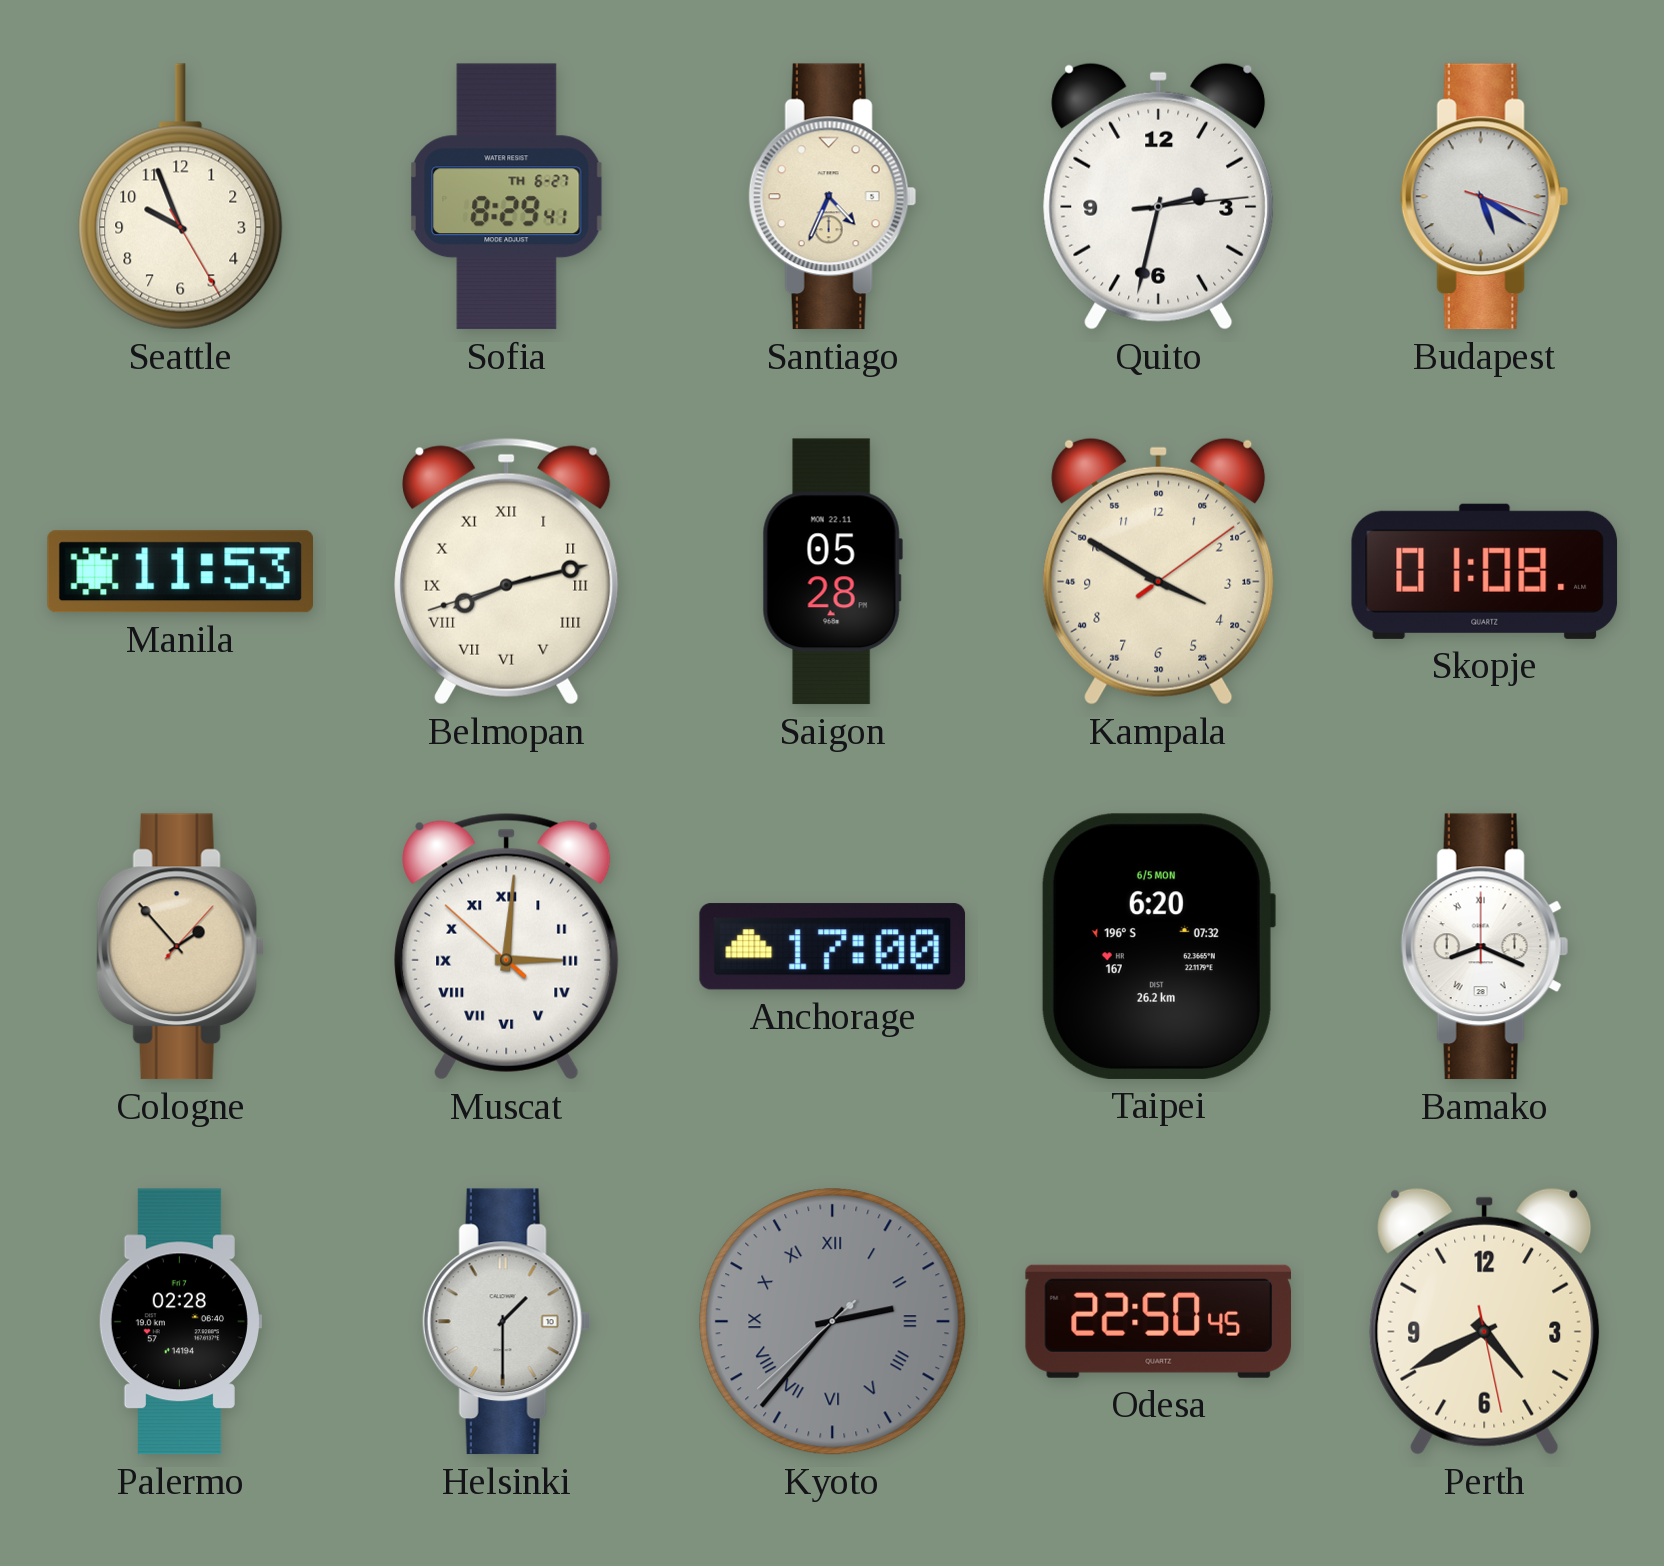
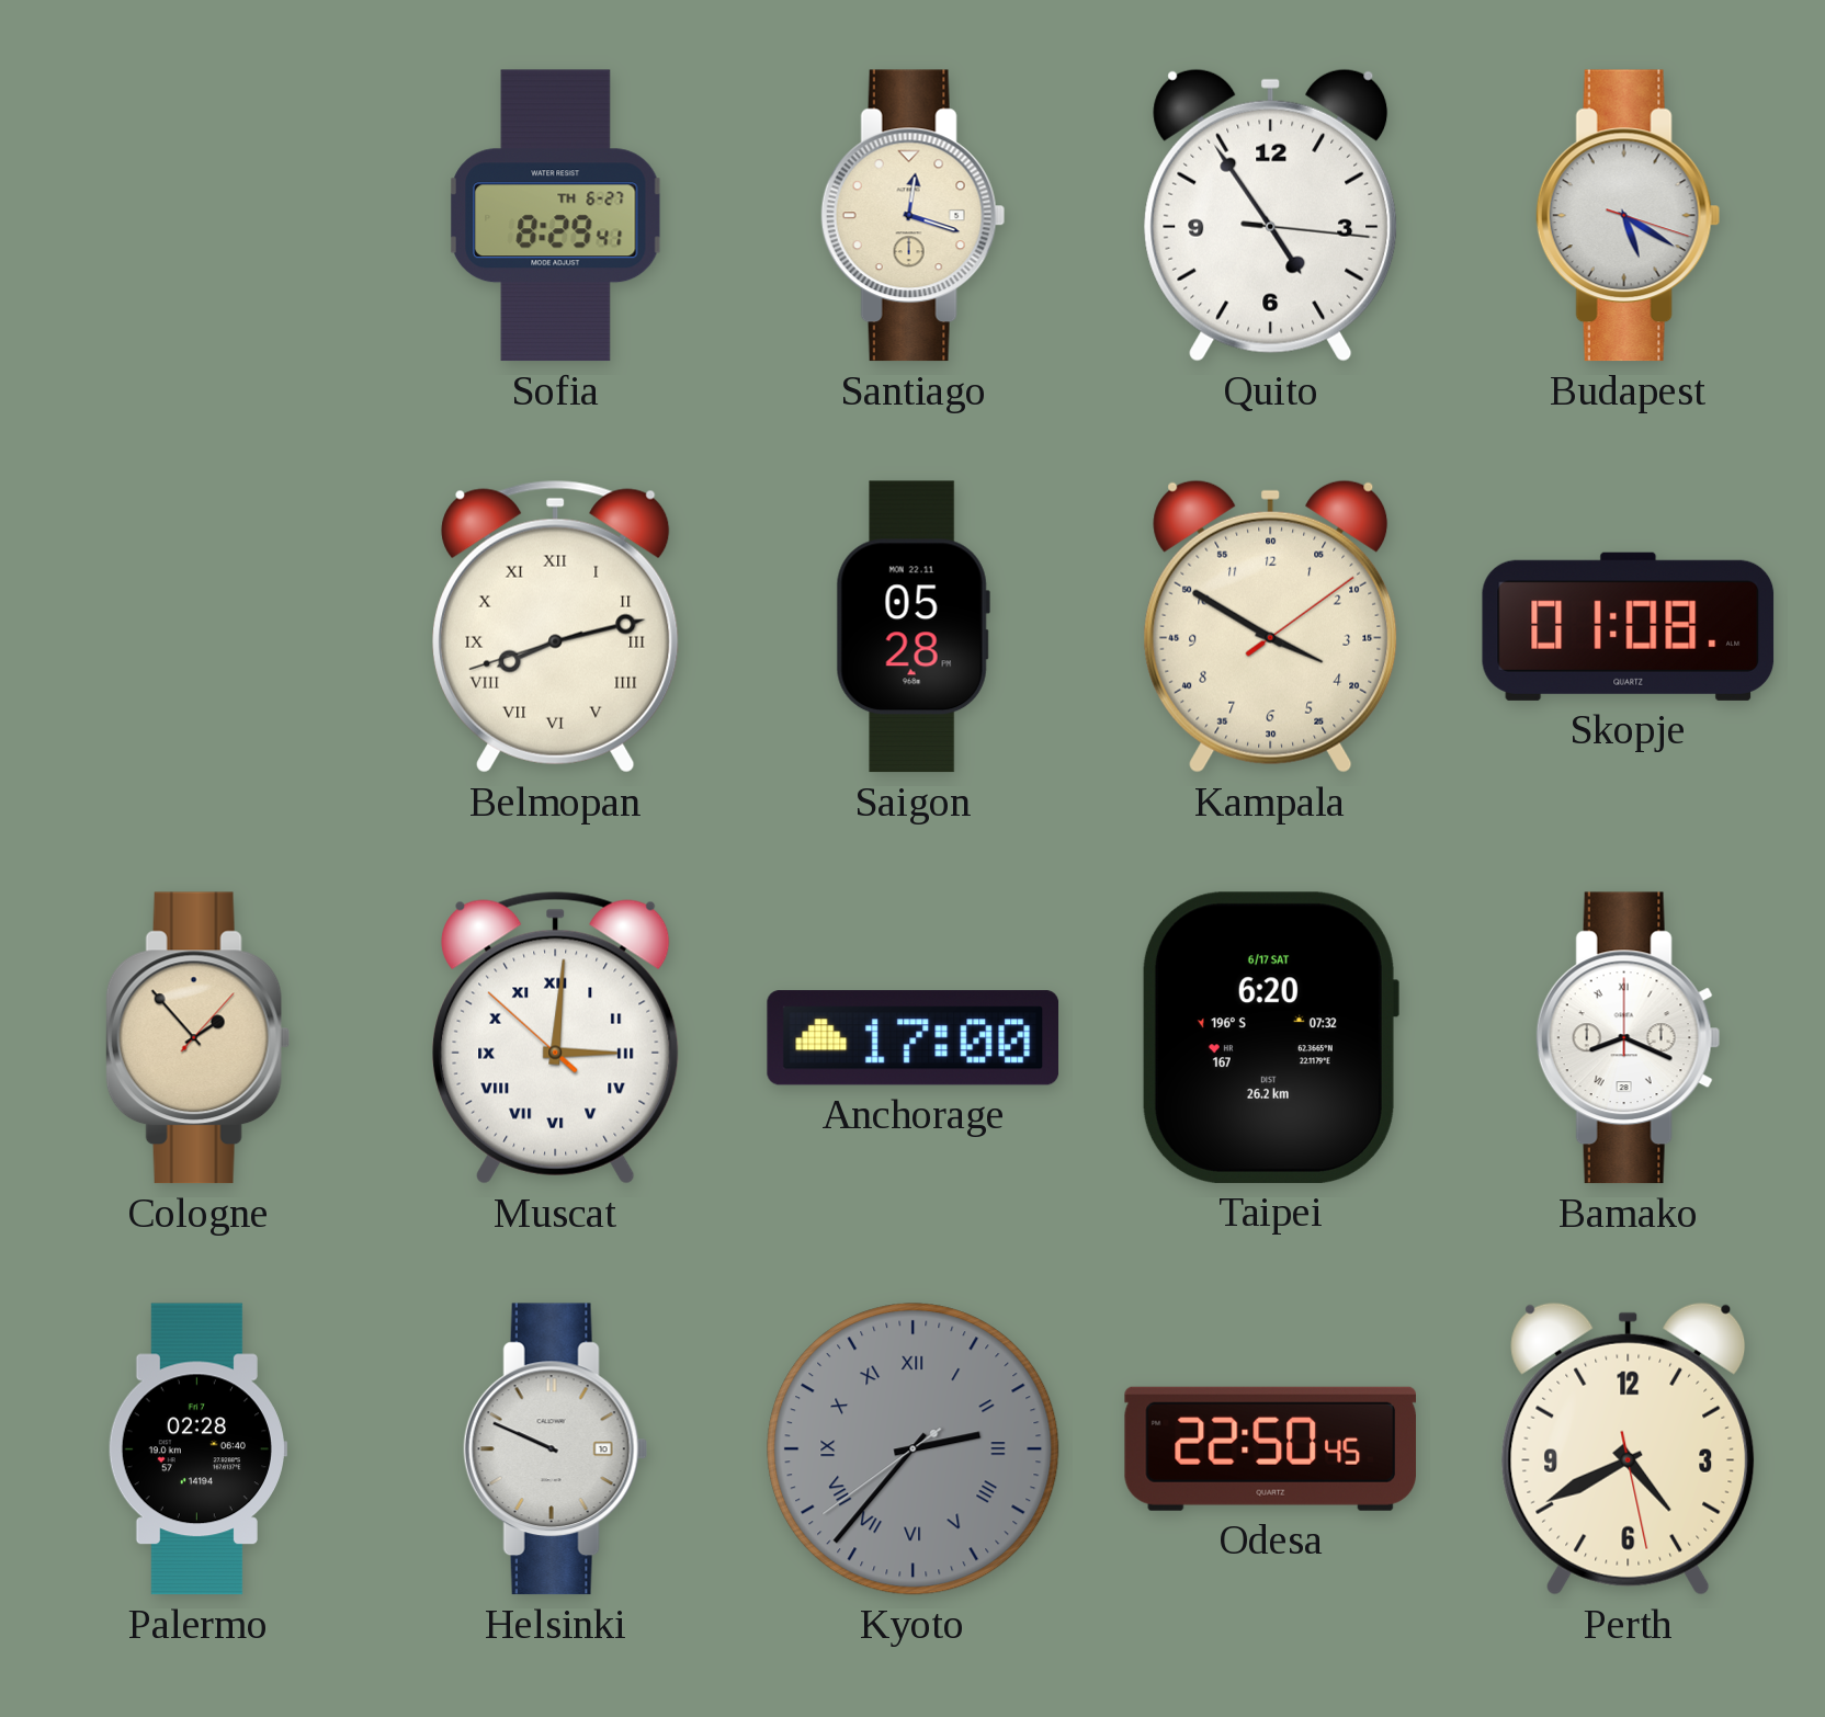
Seattle: 9:56 -> none
Santiago: 4:34 -> 12:18
Quito: 2:32 -> 4:54
Manila: 11:53 -> none
Taipei date: 6/5 MON -> 6/17 SAT
Helsinki: 1:30 -> 9:49
Kyoto: 2:36:38 -> 2:36:39
